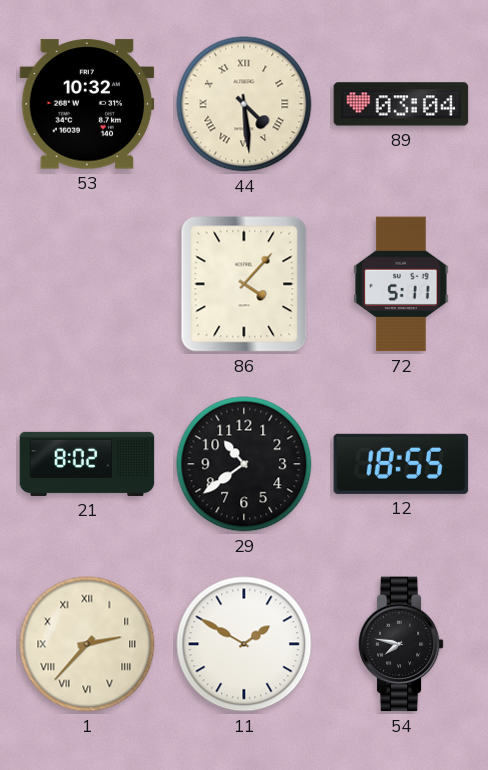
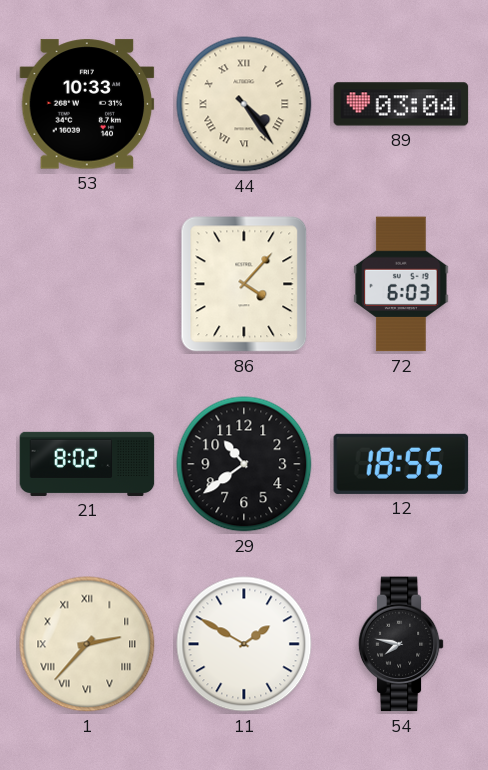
53: 10:32 -> 10:33
44: 4:29 -> 4:24
72: 5:11 -> 6:03
